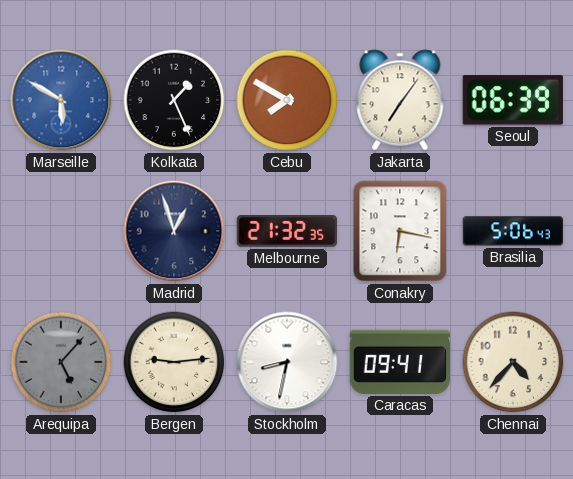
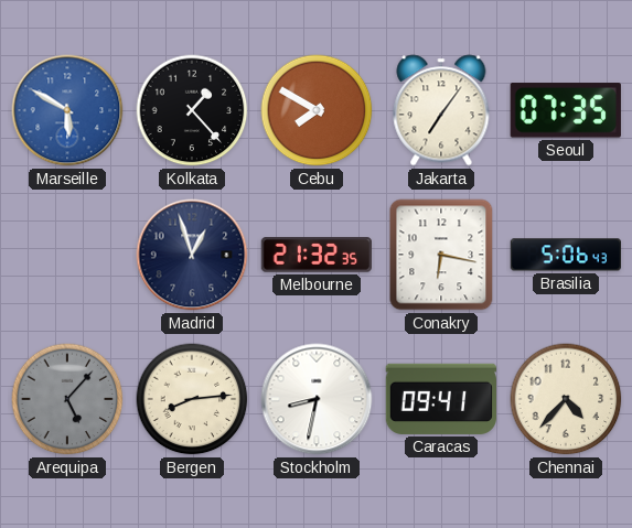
Kolkata: 1:26 -> 1:23
Seoul: 06:39 -> 07:35
Bergen: 9:14 -> 8:14
